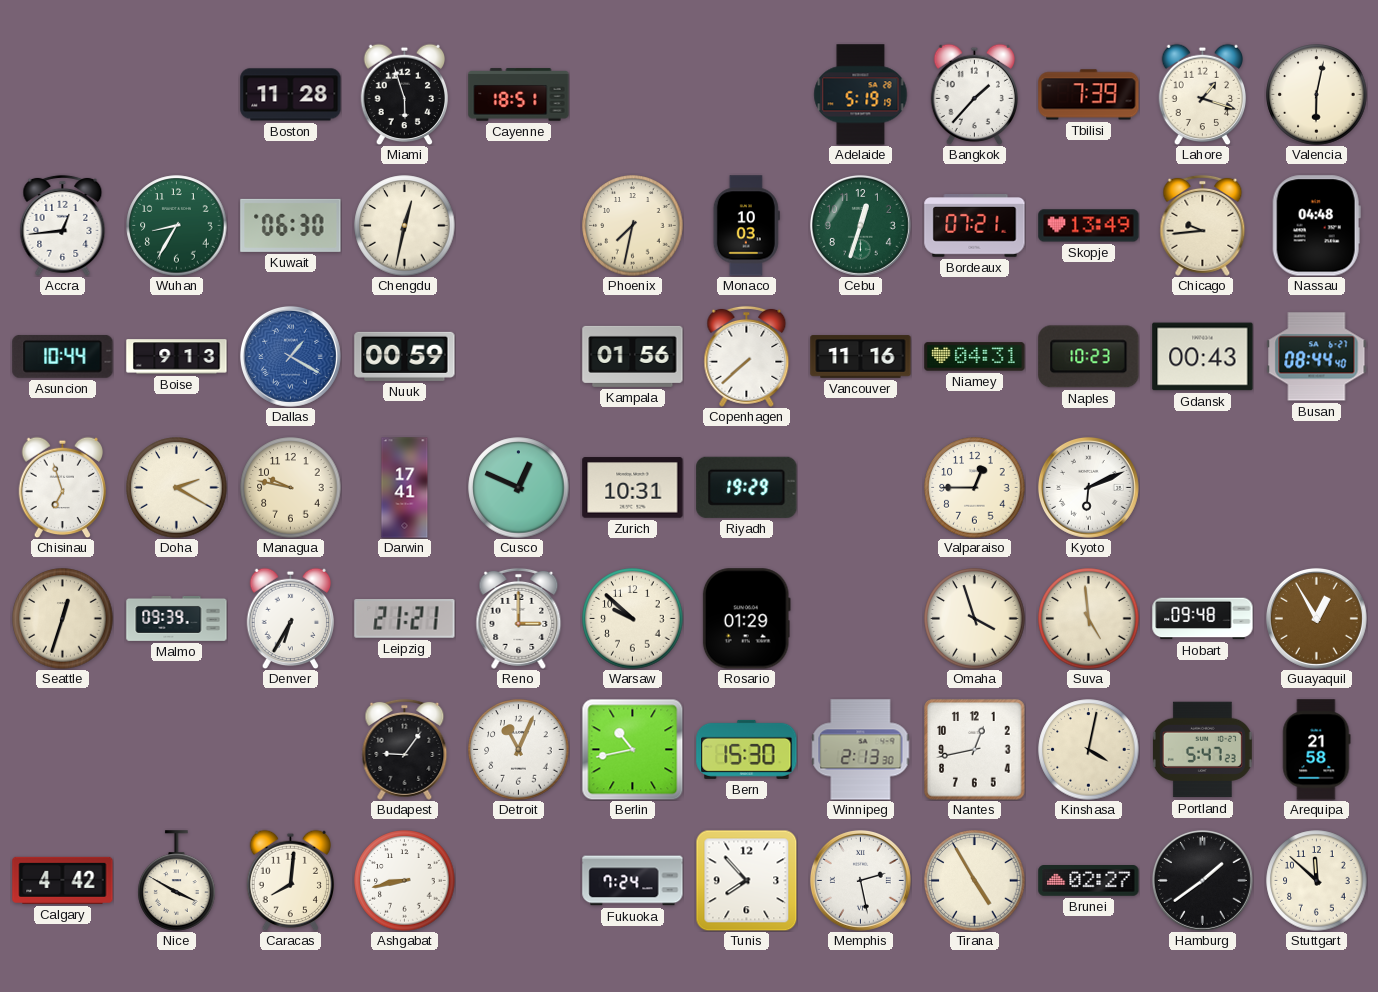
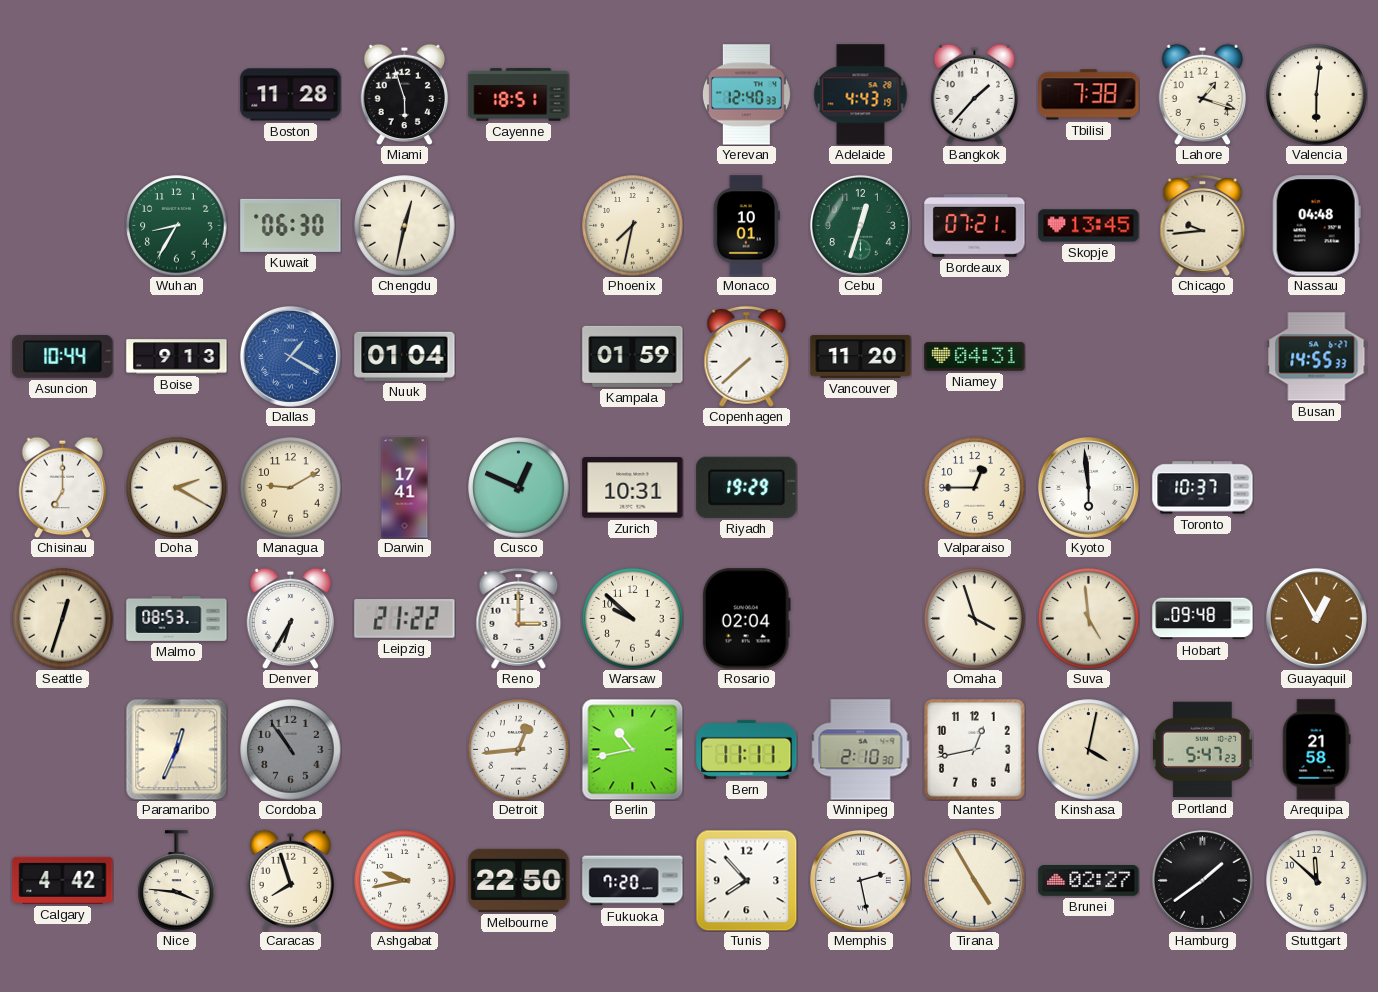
Yerevan: none -> 12:40
Adelaide: 5:19 -> 4:43
Tbilisi: 7:39 -> 7:38
Valencia: 6:02 -> 6:01
Accra: 12:44 -> none
Monaco: 10:03 -> 10:01
Skopje: 13:49 -> 13:45
Nuuk: 00:59 -> 01:04
Kampala: 01:56 -> 01:59
Vancouver: 11:16 -> 11:20
Naples: 10:23 -> none
Gdansk: 00:43 -> none
Busan: 08:44 -> 14:55
Chisinau: 6:57 -> 7:00
Managua: 9:47 -> 9:10
Kyoto: 6:11 -> 5:59
Toronto: none -> 10:37
Malmo: 09:39 -> 08:53
Leipzig: 21:21 -> 21:22
Rosario: 01:29 -> 02:04
Paramaribo: none -> 12:34
Cordoba: none -> 10:54
Budapest: 9:06 -> none
Detroit: 11:04 -> 12:44
Bern: 15:30 -> 11:11
Winnipeg: 2:13 -> 2:10
Nice: 3:50 -> 3:46
Caracas: 8:01 -> 7:57
Ashgabat: 8:43 -> 9:43
Melbourne: none -> 22:50
Fukuoka: 7:24 -> 7:20
